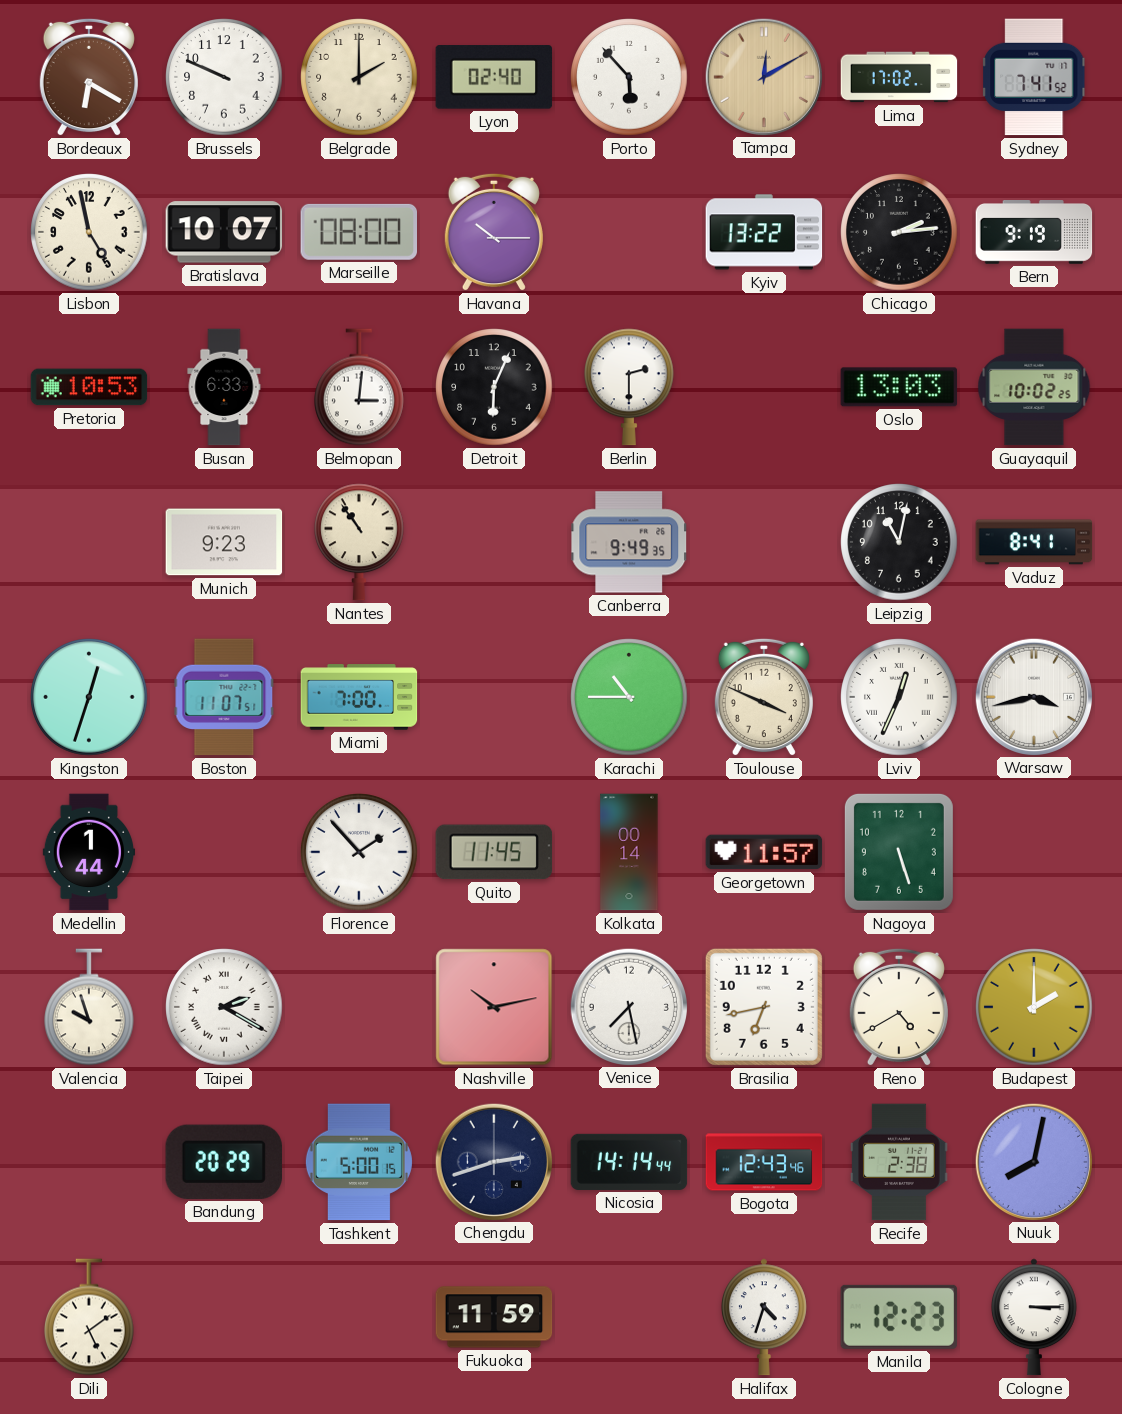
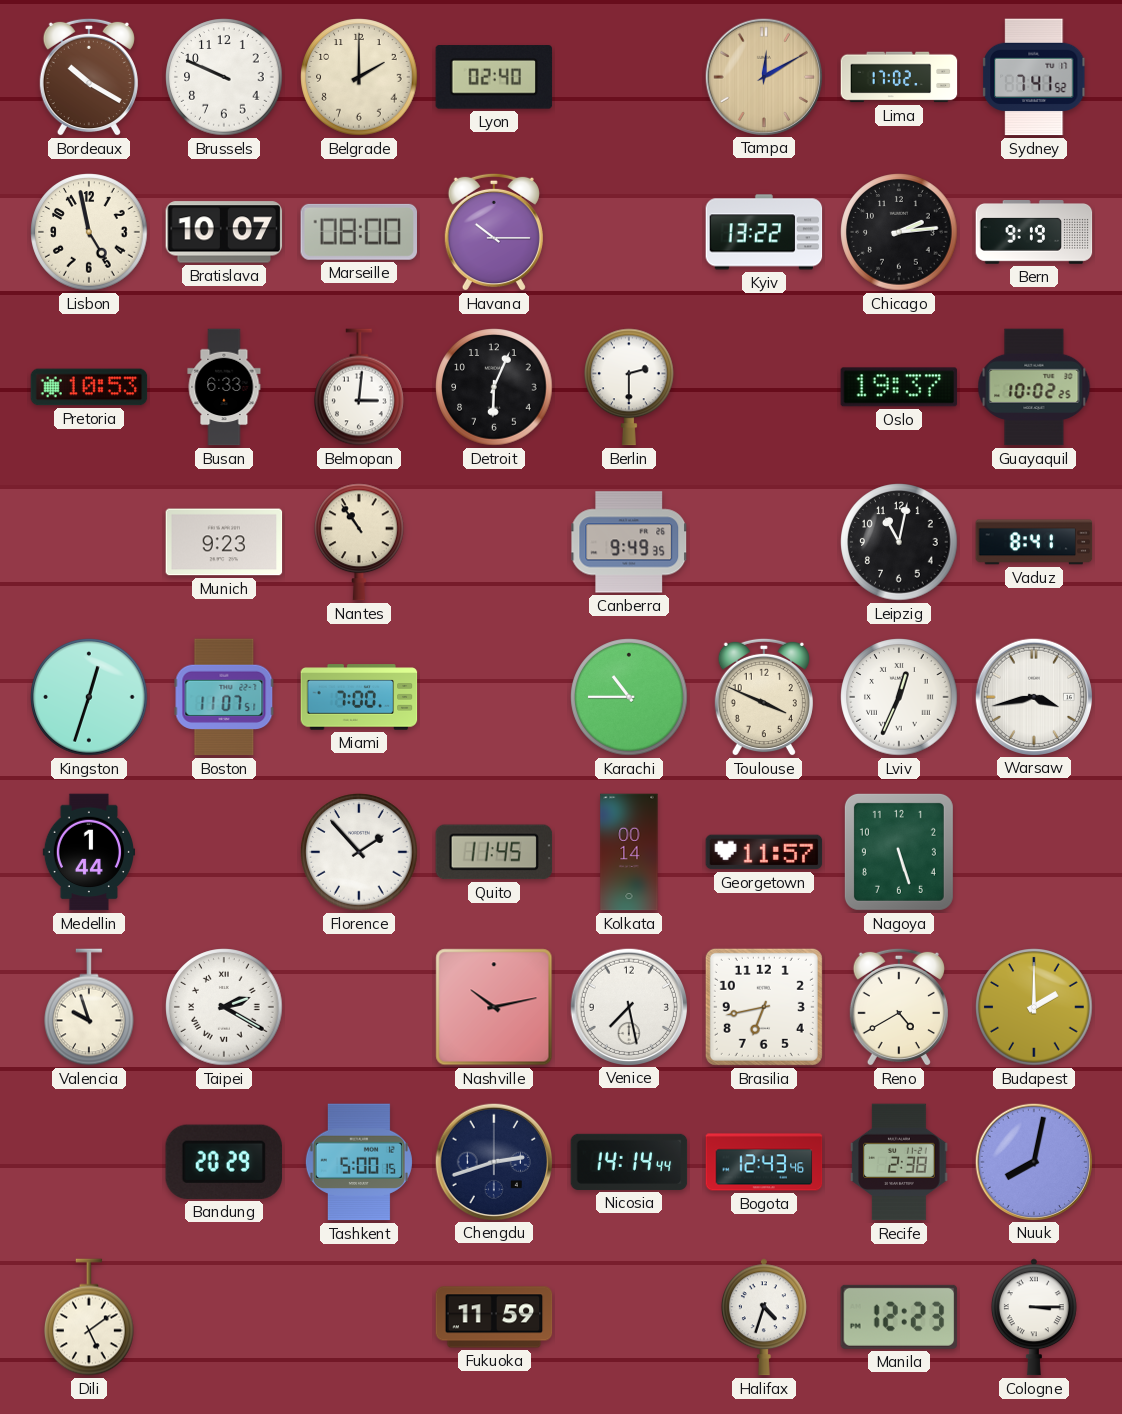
Bordeaux: 6:20 -> 10:20
Porto: 5:53 -> none
Oslo: 13:03 -> 19:37
